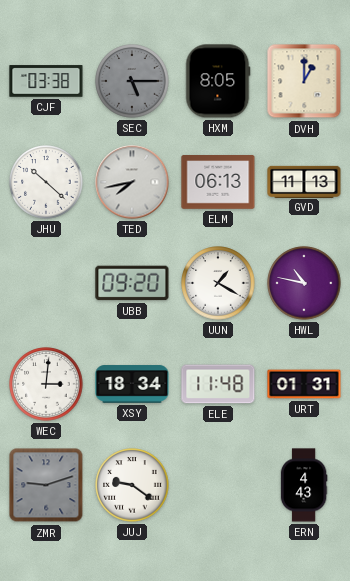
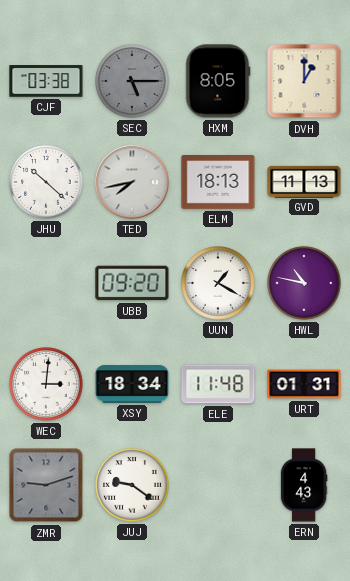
ELM: 06:13 -> 18:13
